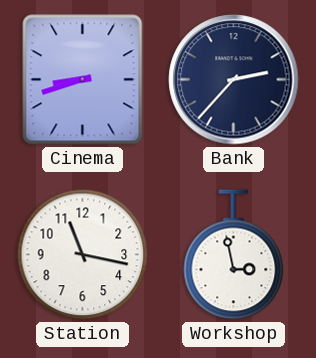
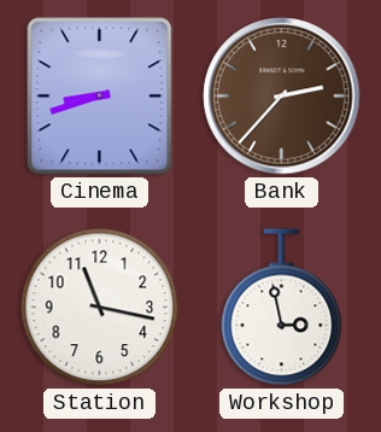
Bank dial: navy -> brown
